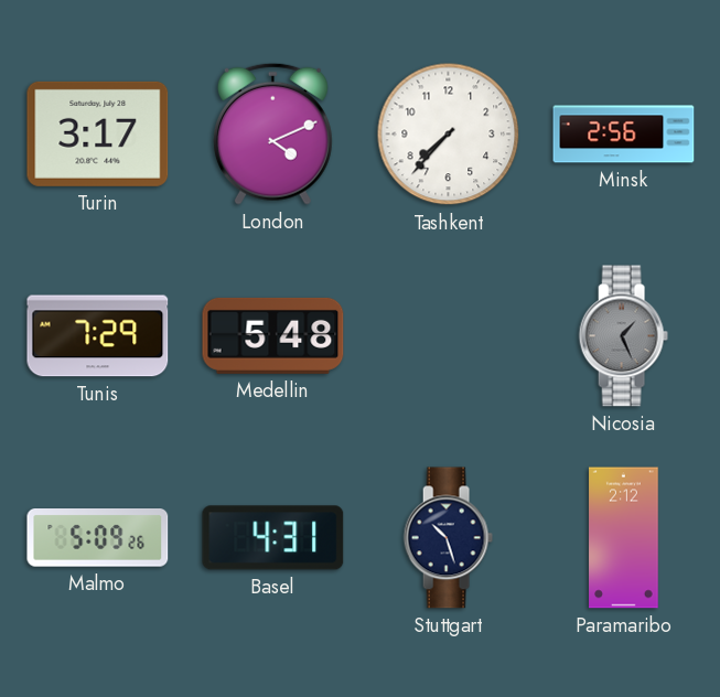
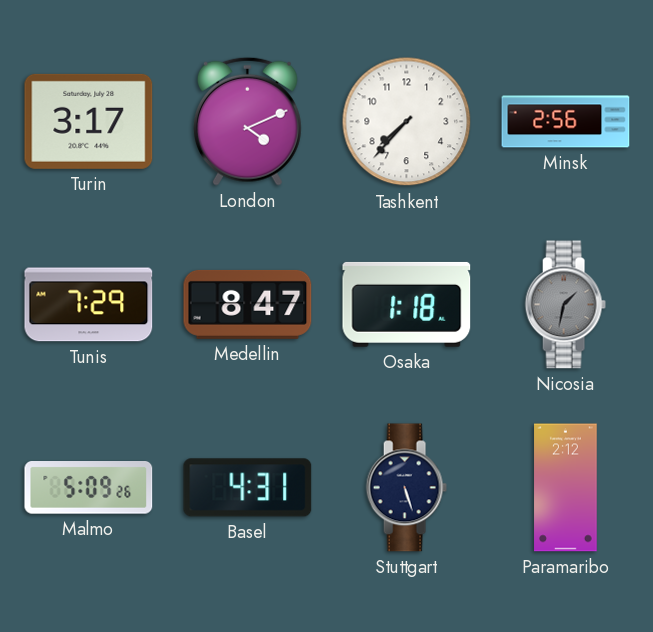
Medellin: 5:48 -> 8:47
Osaka: none -> 1:18
Nicosia: 1:26 -> 1:32
Stuttgart: 10:27 -> 5:27
